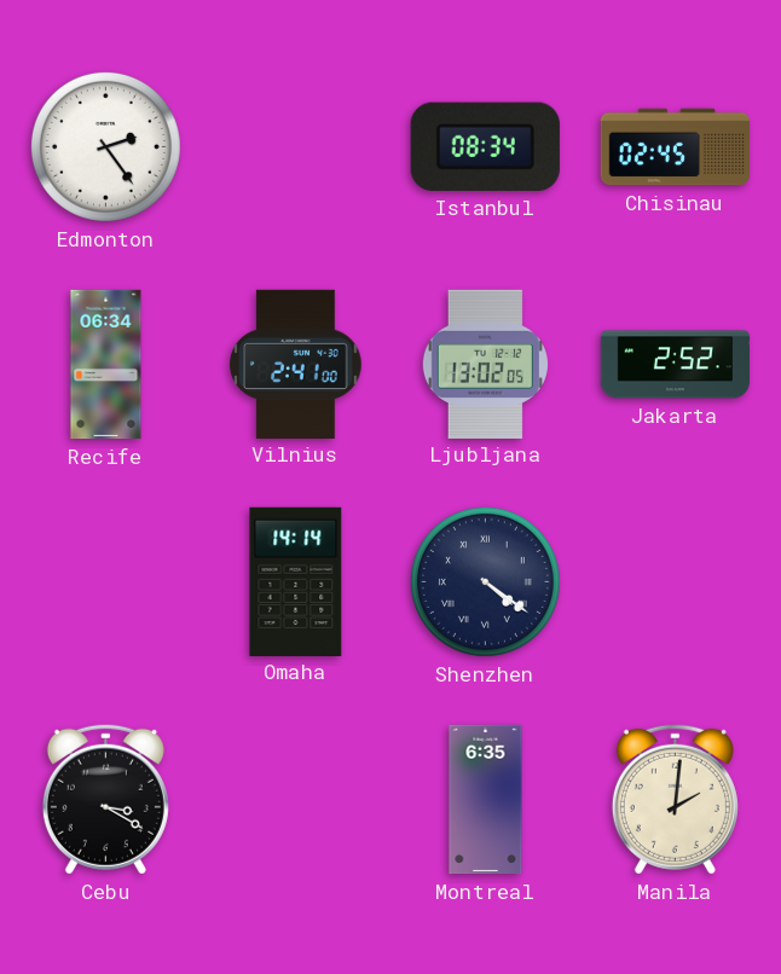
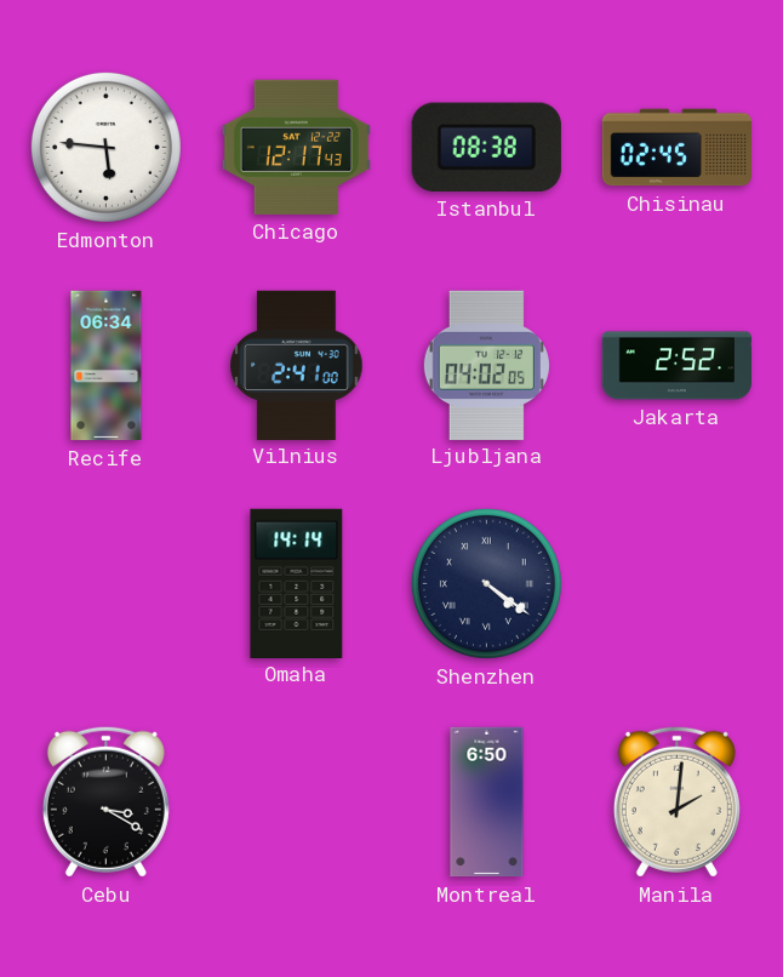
Edmonton: 2:24 -> 5:46
Chicago: none -> 12:17
Istanbul: 08:34 -> 08:38
Ljubljana: 13:02 -> 04:02
Montreal: 6:35 -> 6:50
